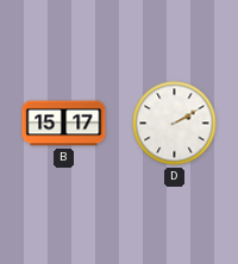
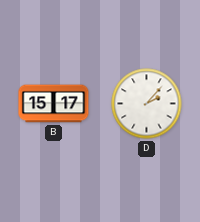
D: 2:10 -> 2:07
